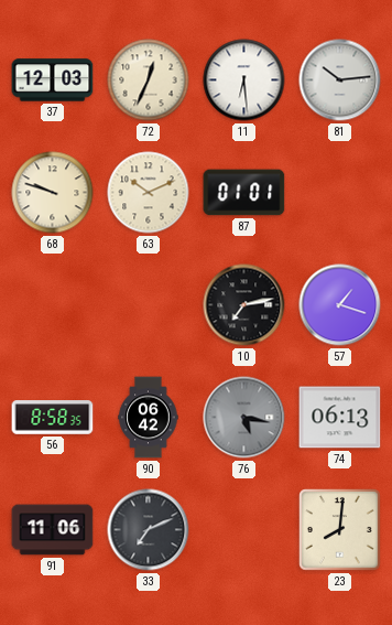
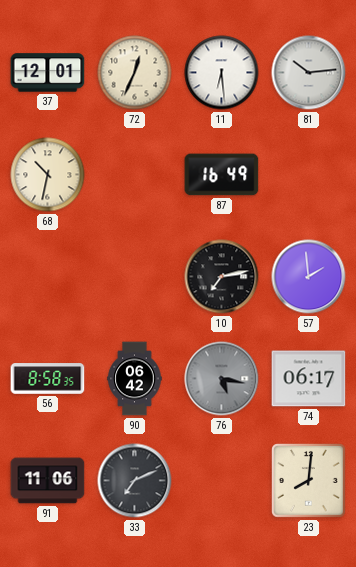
37: 12:03 -> 12:01
68: 9:48 -> 10:32
63: 10:11 -> none
87: 01:01 -> 16:49
57: 1:18 -> 1:59
74: 06:13 -> 06:17
